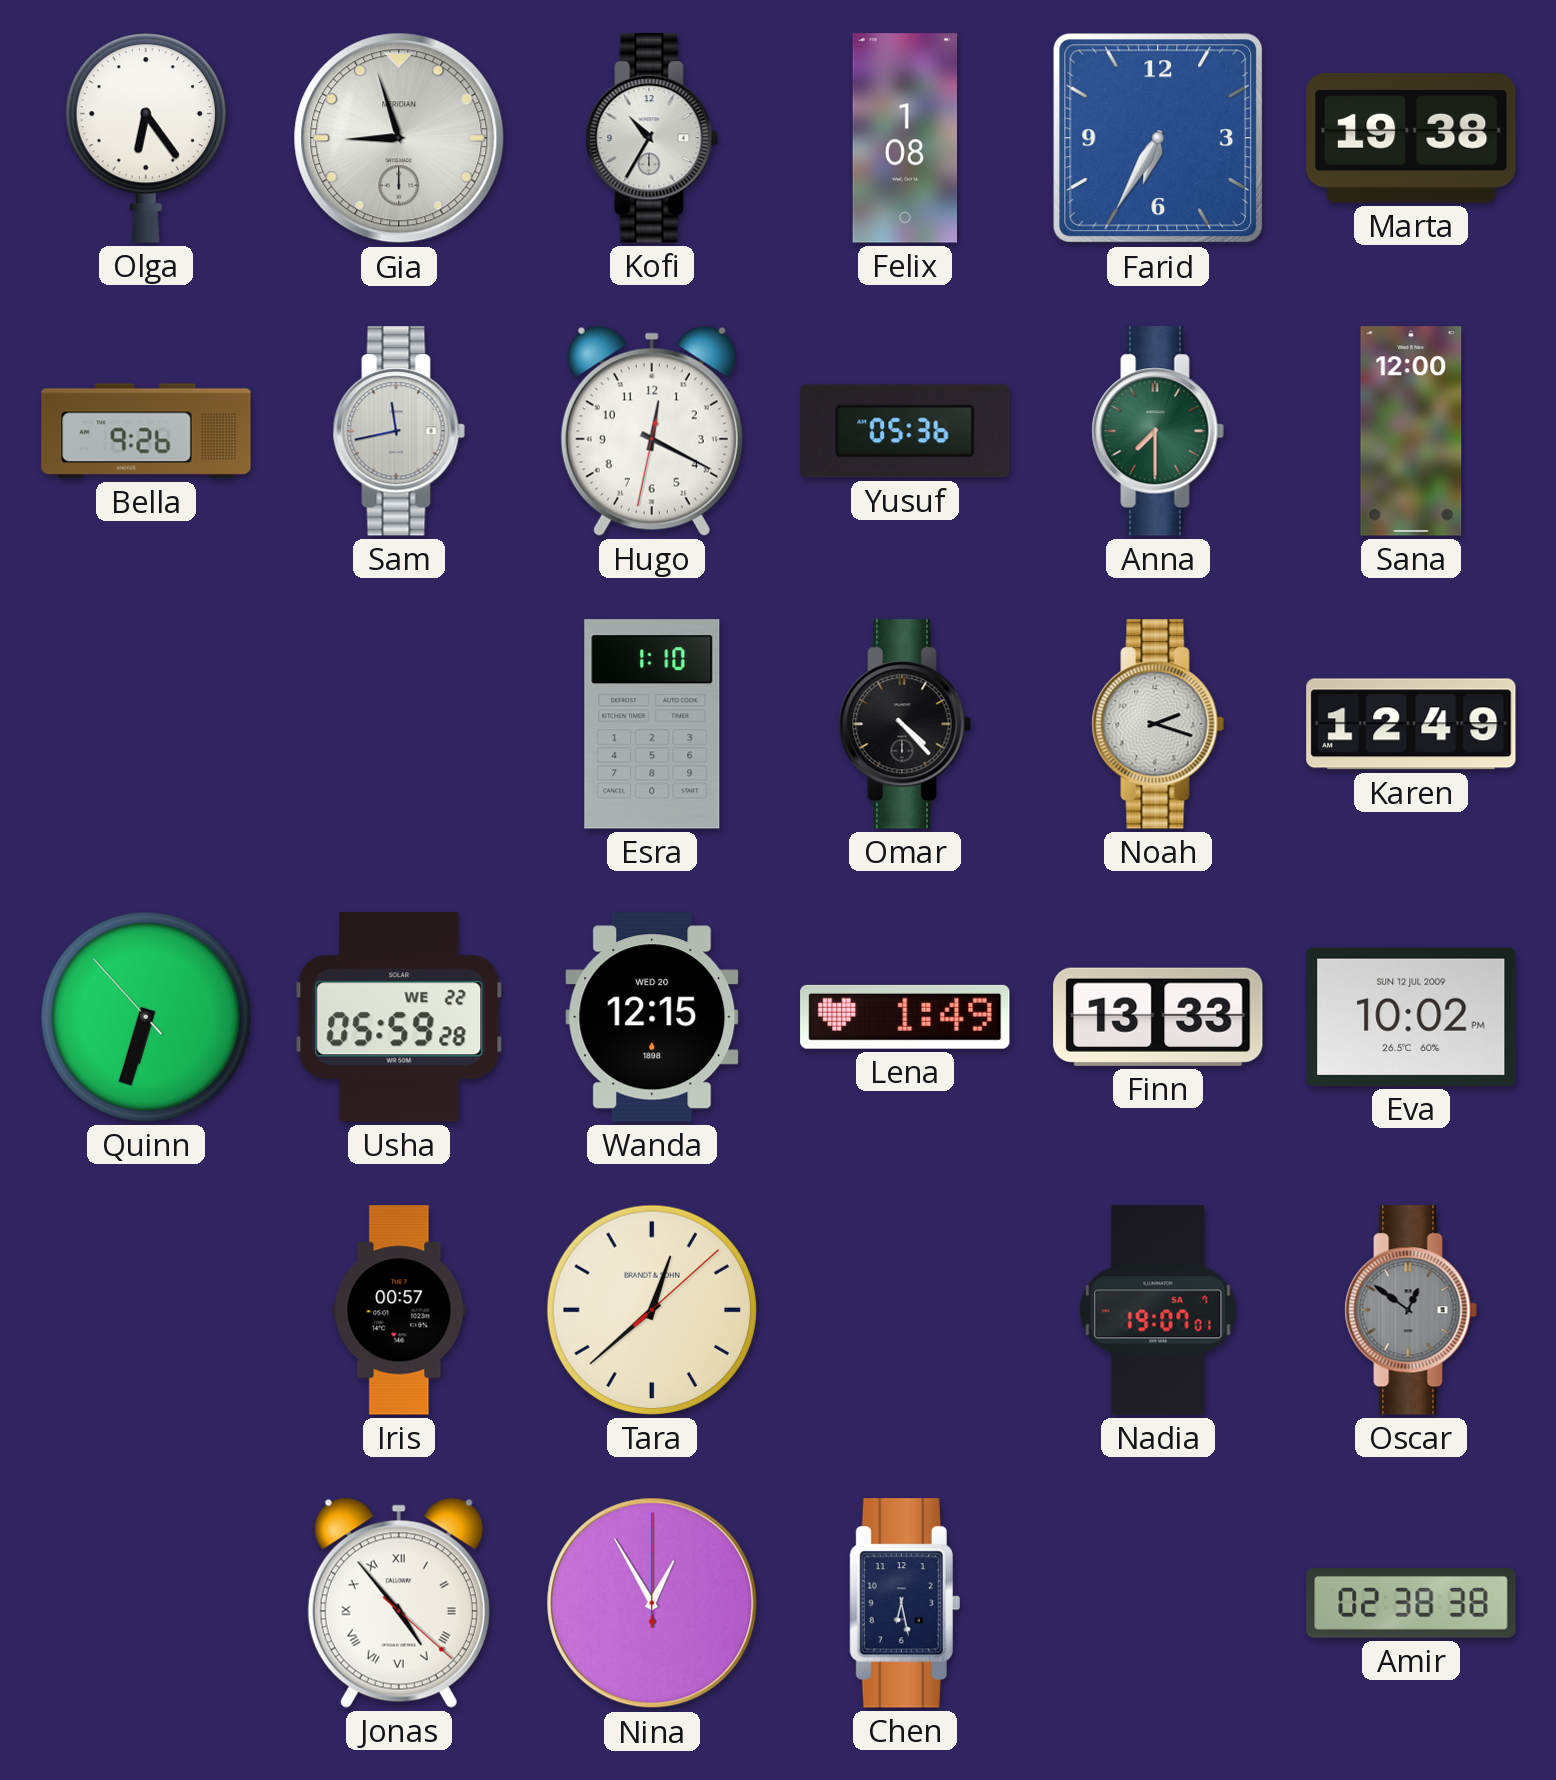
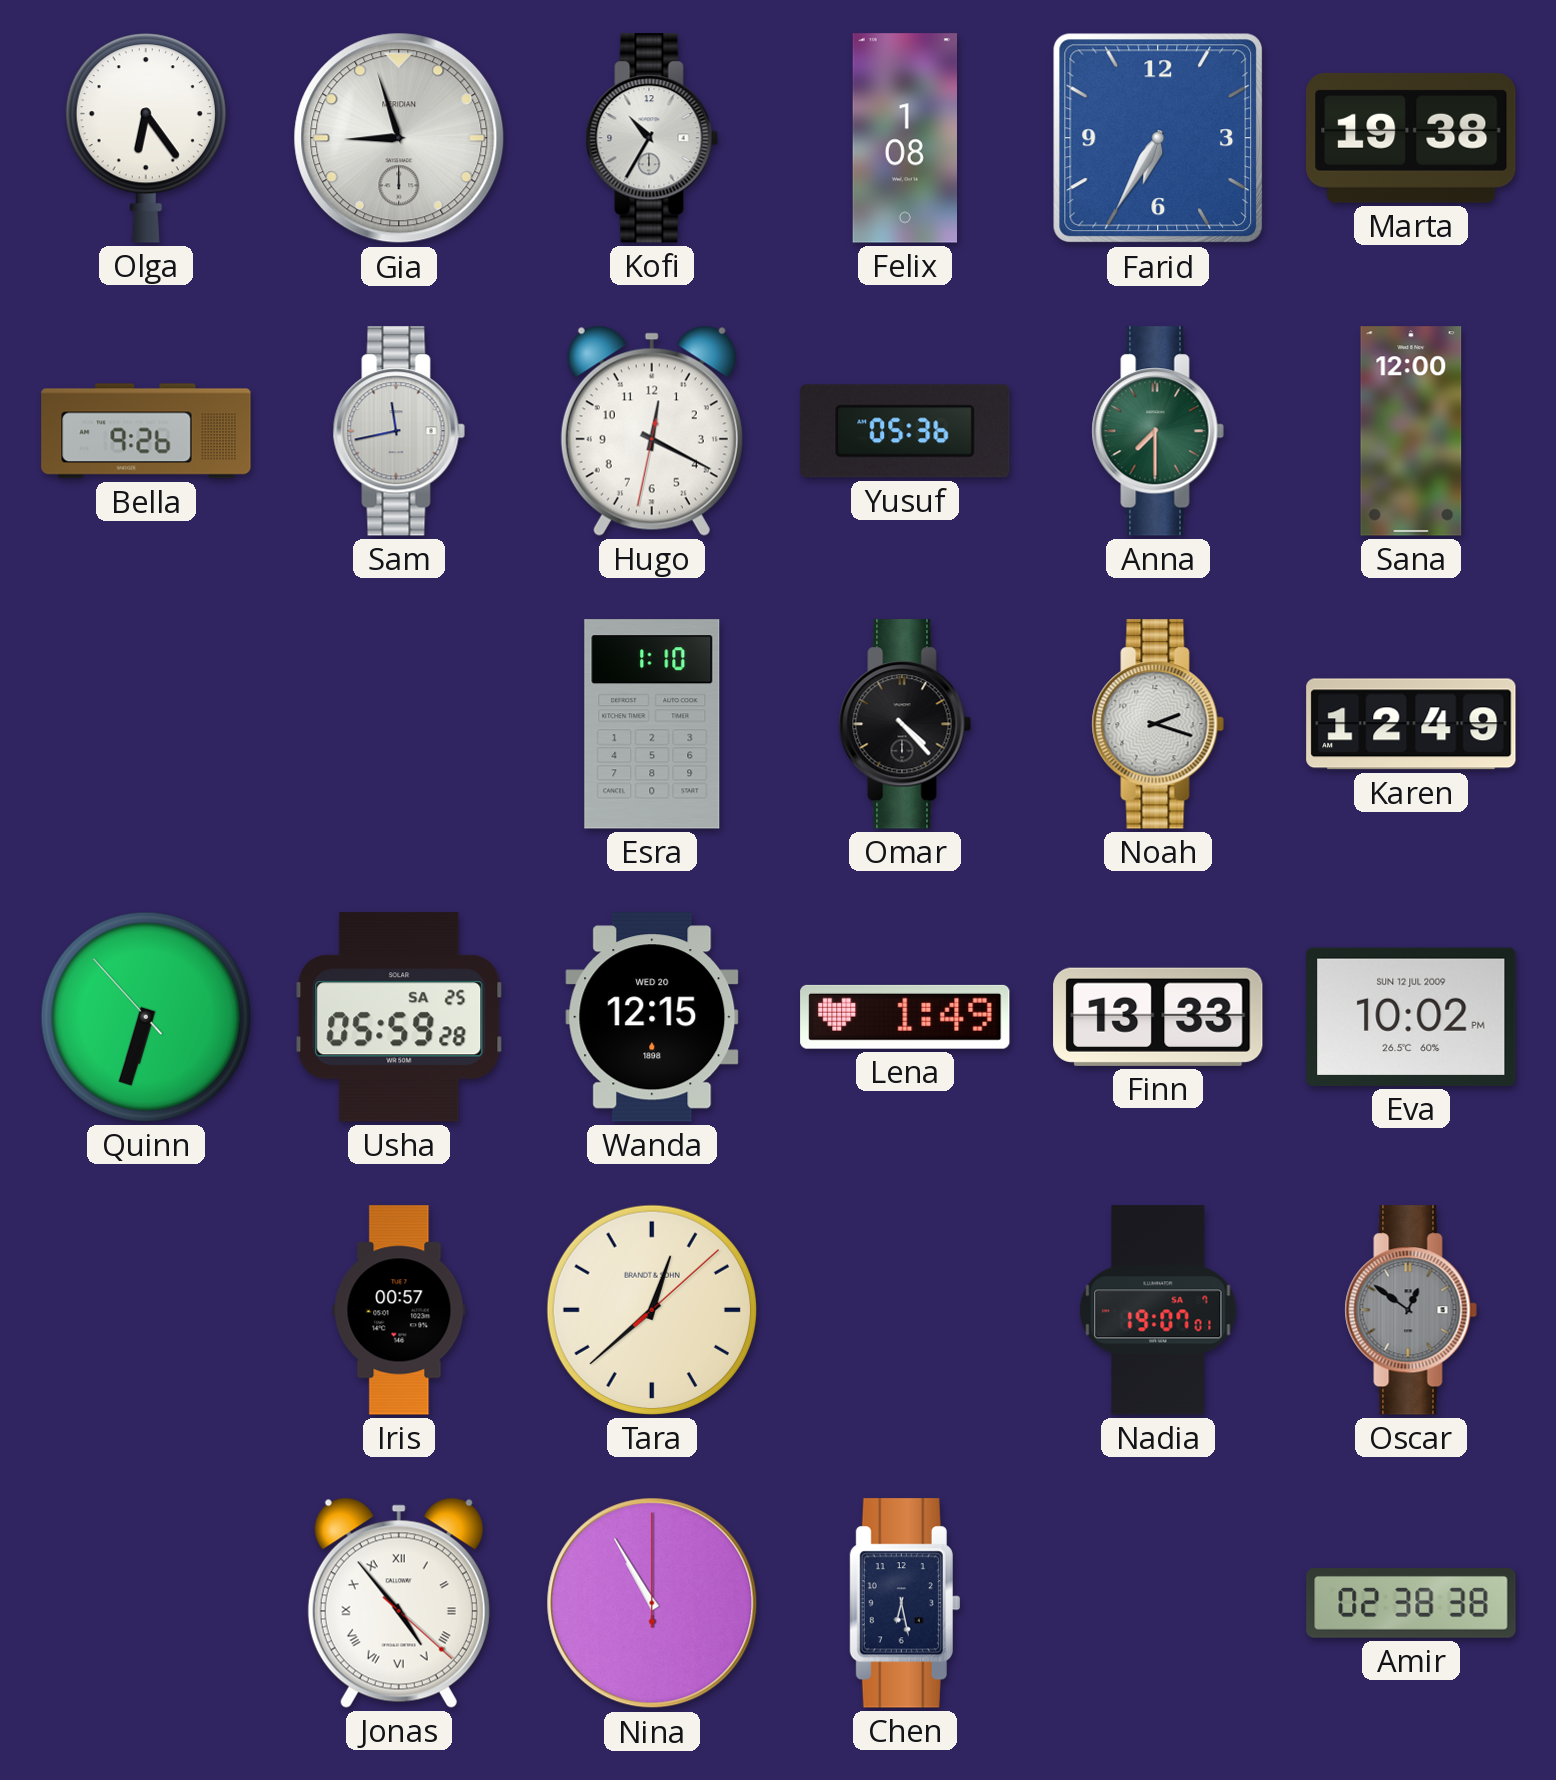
Usha date: WE 22 -> SA 25
Nina: 12:55 -> 10:55
